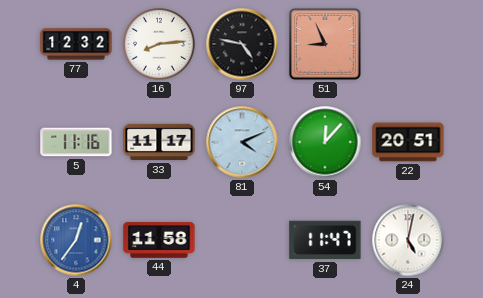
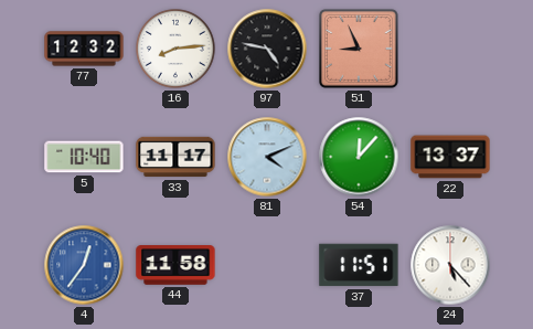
5: 11:16 -> 10:40
22: 20:51 -> 13:37
37: 11:47 -> 11:51
24: 5:02 -> 5:23
